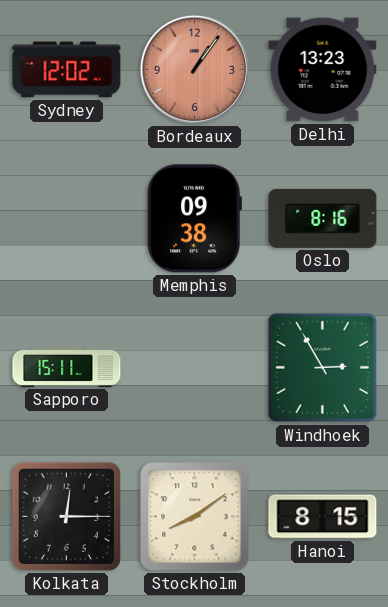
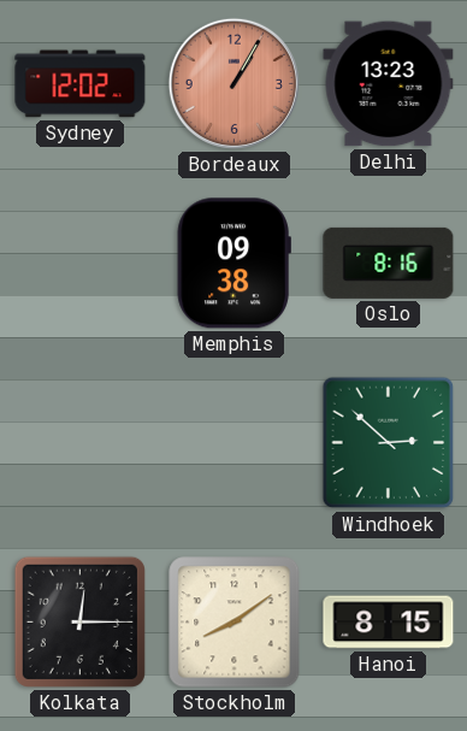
Bordeaux: 1:06 -> 1:05
Sapporo: 15:11 -> none
Windhoek: 2:55 -> 2:52
